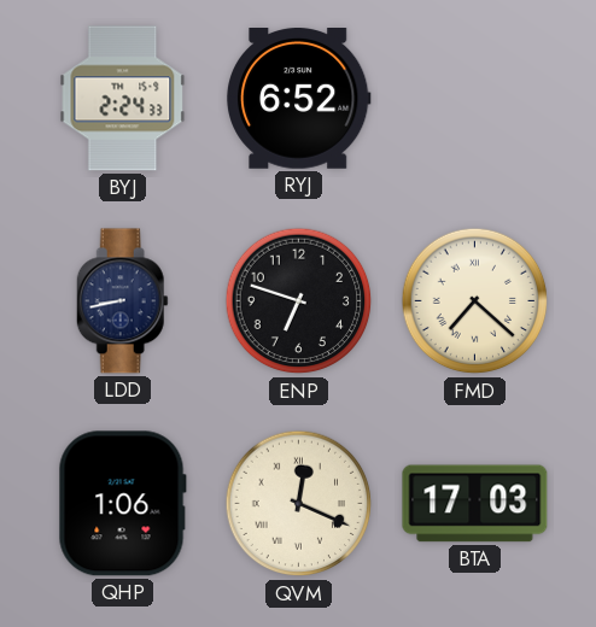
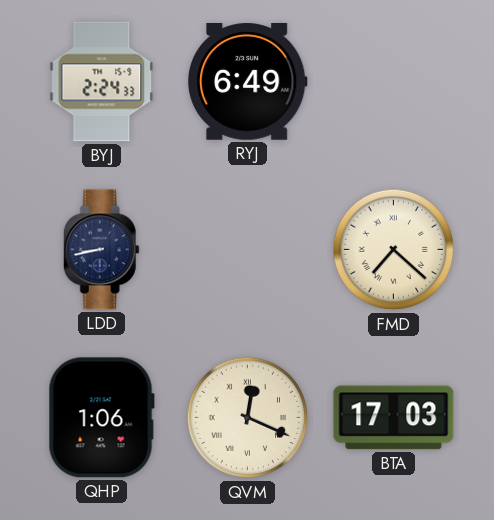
RYJ: 6:52 -> 6:49
ENP: 6:48 -> none
